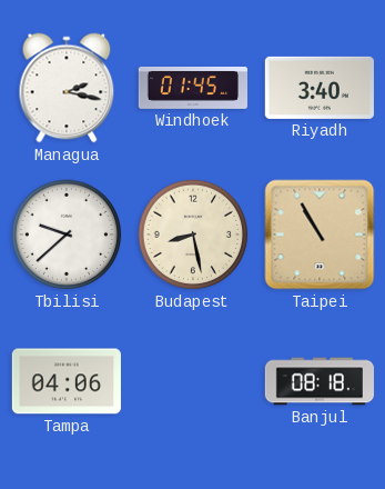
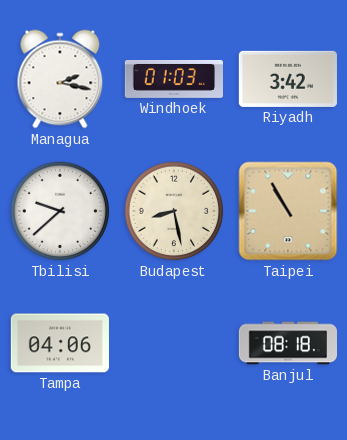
Windhoek: 01:45 -> 01:03
Riyadh: 3:40 -> 3:42
